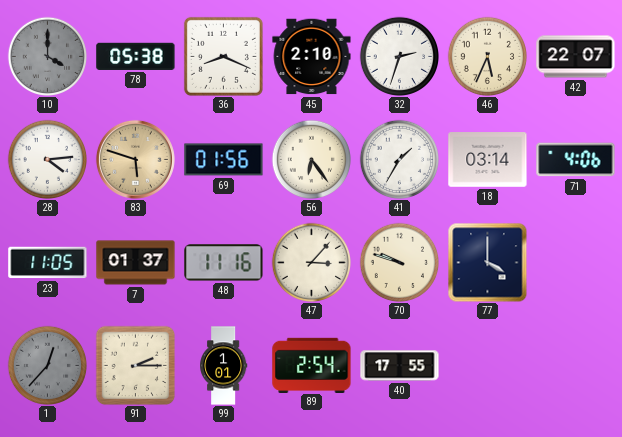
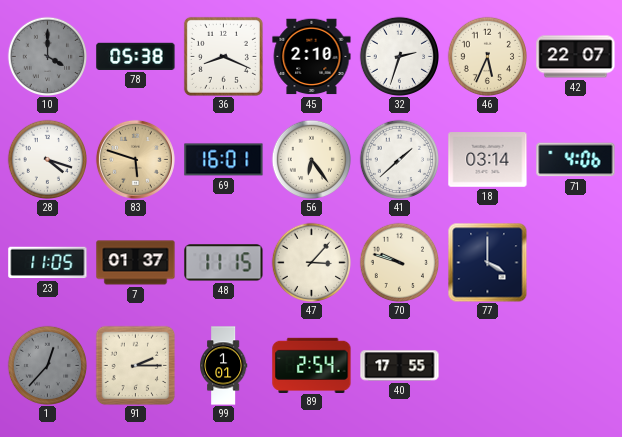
28: 4:14 -> 4:18
69: 01:56 -> 16:01
41: 1:35 -> 1:38
48: 11:16 -> 11:15
